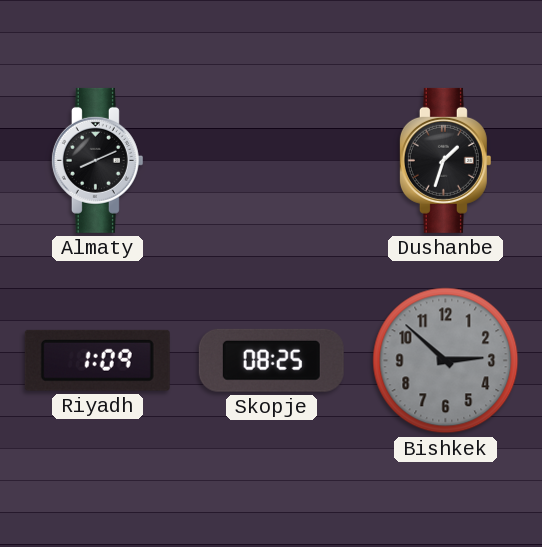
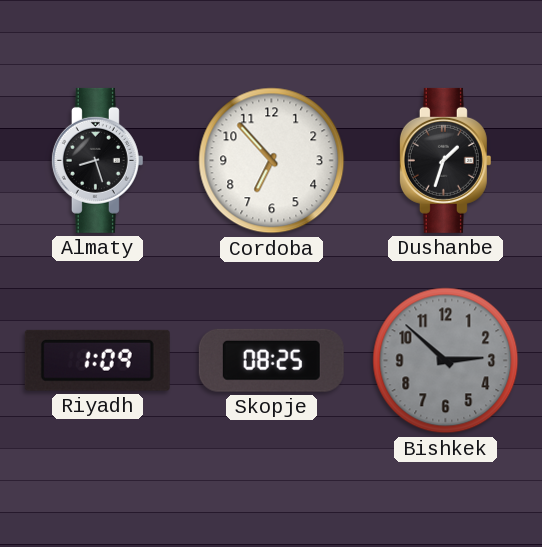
Almaty: 8:11 -> 8:27
Cordoba: none -> 6:53
